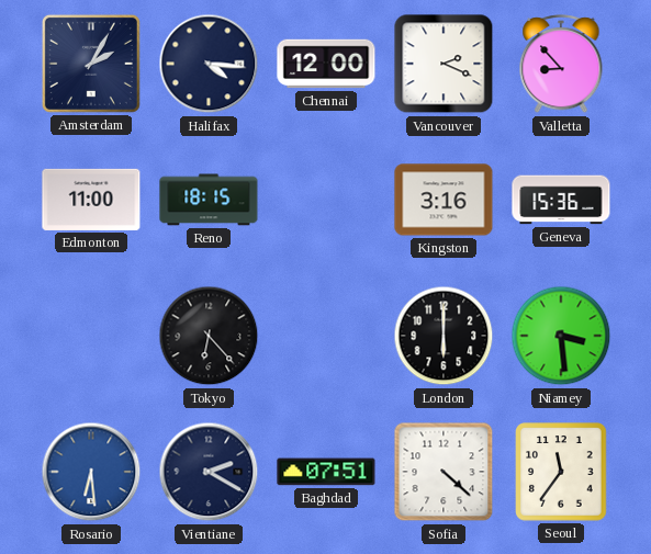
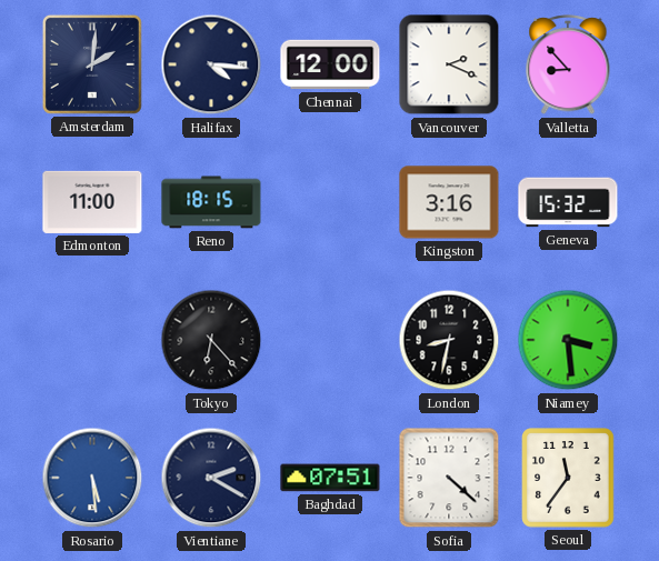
Amsterdam: 2:05 -> 2:01
Geneva: 15:36 -> 15:32
London: 6:00 -> 8:32
Rosario: 6:29 -> 5:29
